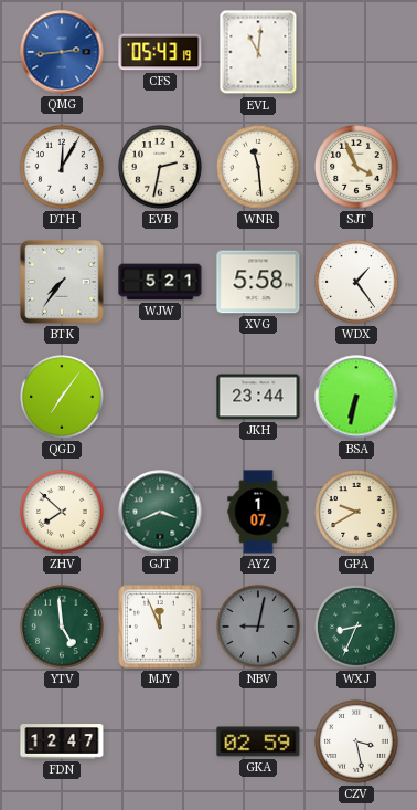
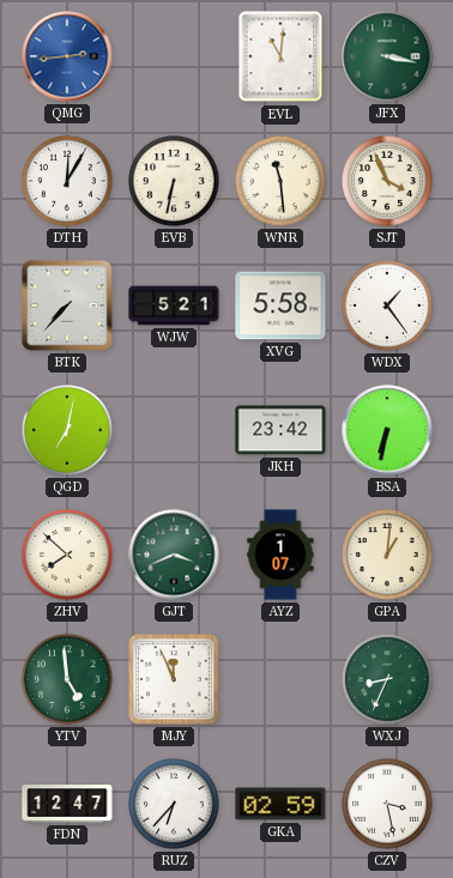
CFS: 05:43 -> none
JFX: none -> 3:17
EVB: 2:32 -> 6:32
BTK: 7:36 -> 7:37
QGD: 7:06 -> 7:02
JKH: 23:44 -> 23:42
GPA: 9:40 -> 1:01
NBV: 9:02 -> none
RUZ: none -> 6:37
